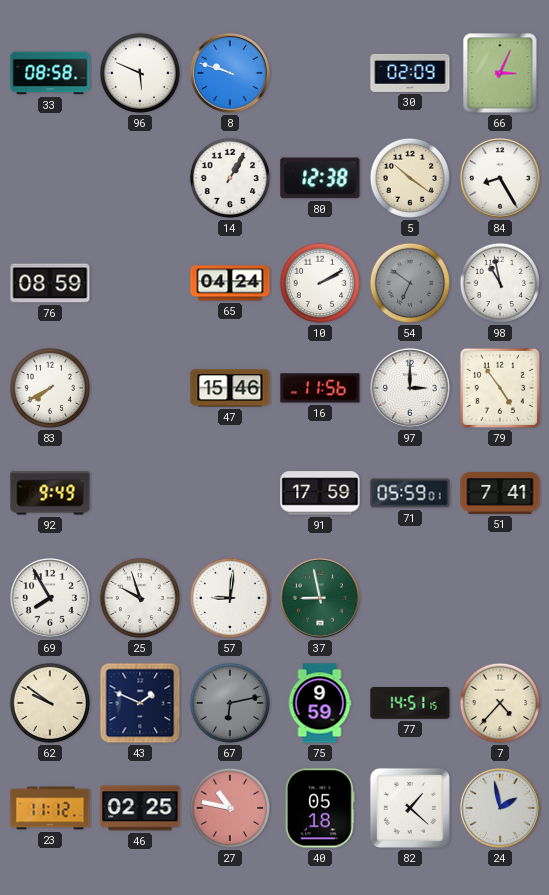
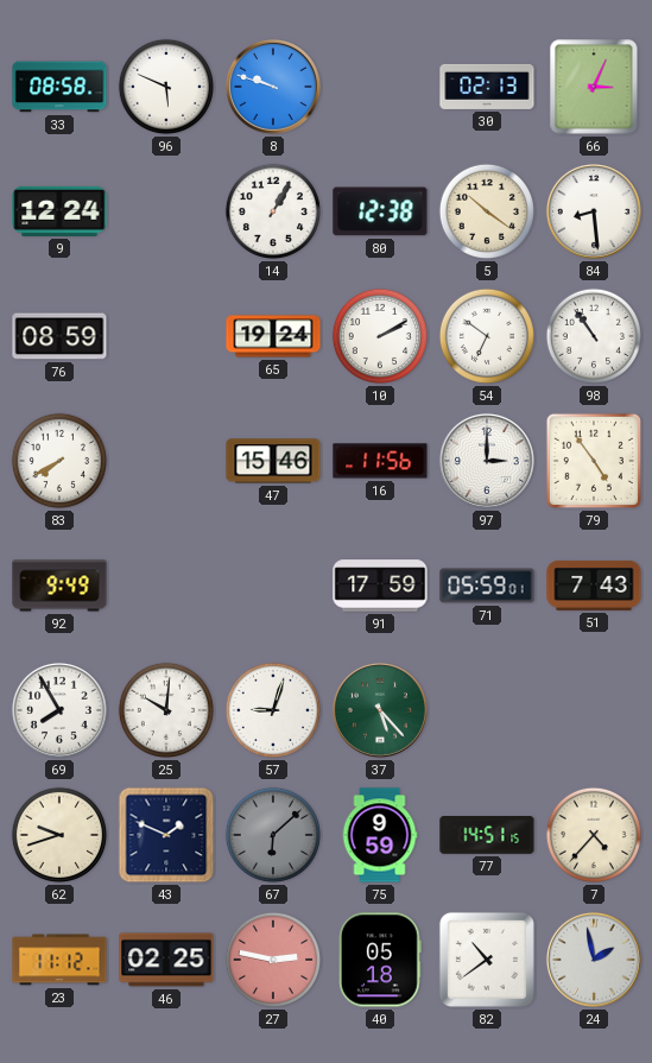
30: 02:09 -> 02:13
9: none -> 12:24
84: 8:25 -> 8:29
65: 04:24 -> 19:24
54 dial: grey -> white
98: 10:58 -> 10:54
51: 7:41 -> 7:43
25: 9:57 -> 10:01
57: 9:01 -> 9:03
37: 8:58 -> 5:23
62: 9:51 -> 9:42
67: 6:13 -> 6:08
27: 10:47 -> 2:47
82: 1:22 -> 10:39
